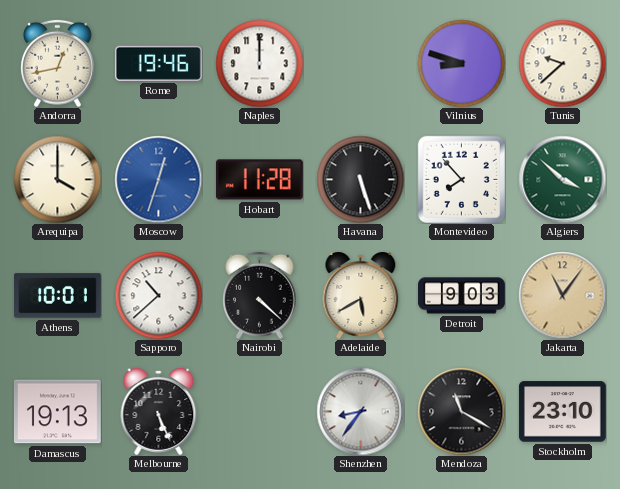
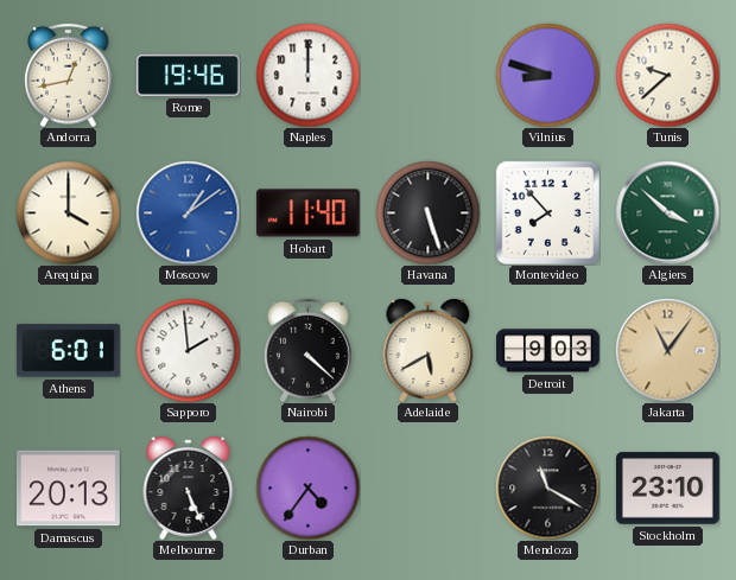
Moscow: 12:33 -> 1:09
Hobart: 11:28 -> 11:40
Athens: 10:01 -> 6:01
Sapporo: 10:38 -> 1:59
Damascus: 19:13 -> 20:13
Durban: none -> 4:36
Shenzhen: 8:36 -> none
